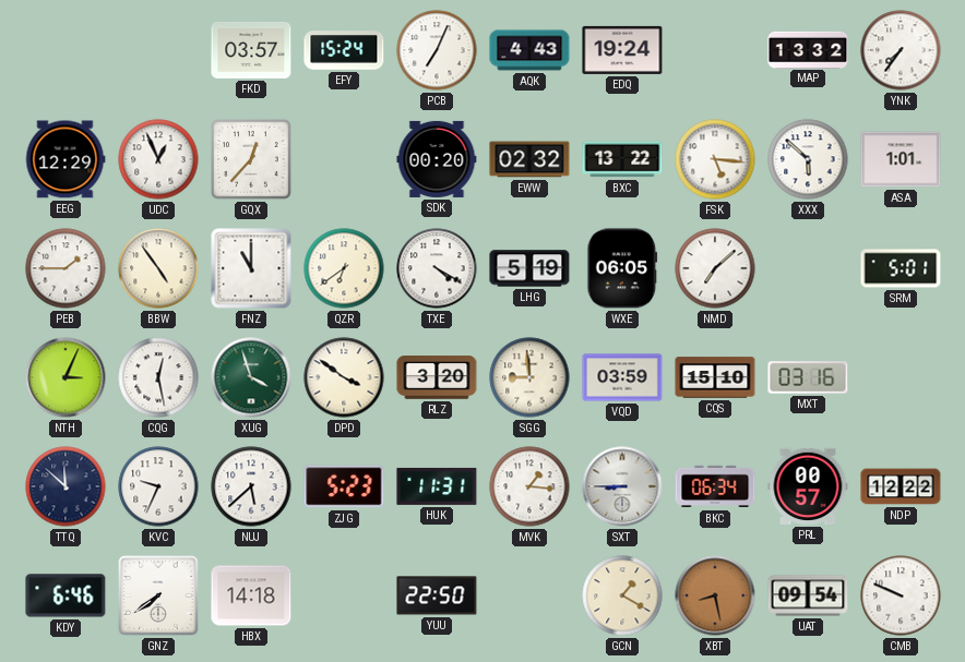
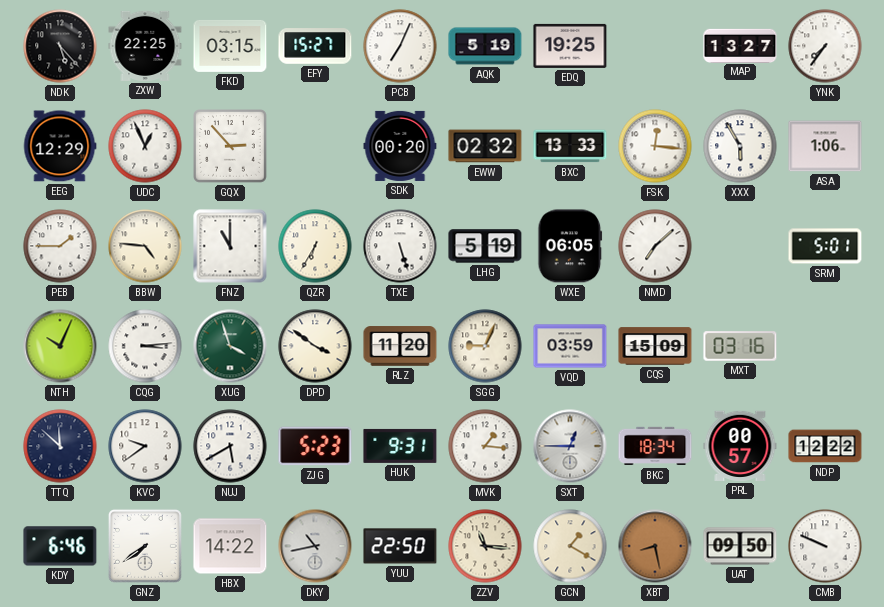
NDK: none -> 5:23
ZXW: none -> 22:25
FKD: 03:57 -> 03:15
EFY: 15:24 -> 15:27
AQK: 4:43 -> 5:19
EDQ: 19:24 -> 19:25
MAP: 13:32 -> 13:27
GQX: 12:37 -> 2:53
BXC: 13:22 -> 13:33
FSK: 5:16 -> 12:16
XXX: 5:52 -> 5:55
ASA: 1:01 -> 1:06
BBW: 4:54 -> 4:46
QZR: 6:39 -> 6:35
TXE: 4:20 -> 5:27
NTH: 3:04 -> 10:04
CQG: 12:28 -> 3:14
RLZ: 3:20 -> 11:20
SGG: 8:59 -> 9:04
CQS: 15:10 -> 15:09
KVC: 9:34 -> 9:39
NUJ: 5:38 -> 5:40
HUK: 11:31 -> 9:31
SXT: 8:45 -> 12:45
BKC: 06:34 -> 18:34
HBX: 14:18 -> 14:22
DKY: none -> 10:43
ZZV: none -> 11:16
UAT: 09:54 -> 09:50
